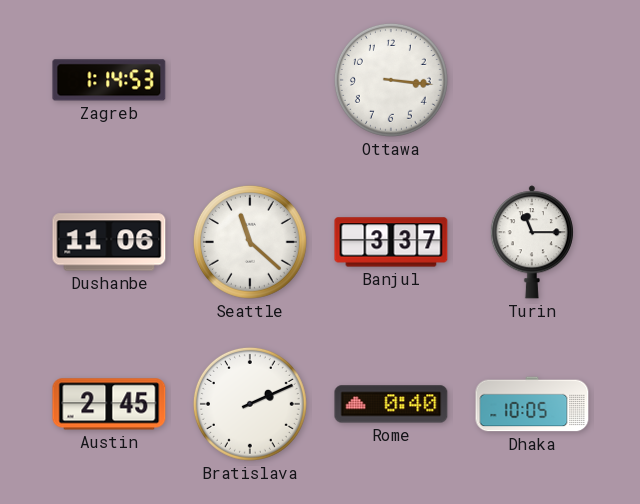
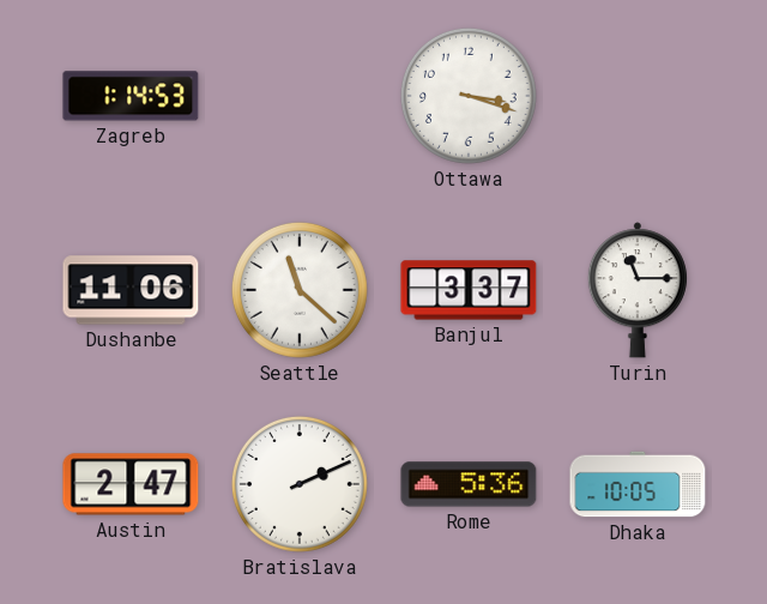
Ottawa: 3:16 -> 3:18
Austin: 2:45 -> 2:47
Rome: 0:40 -> 5:36
